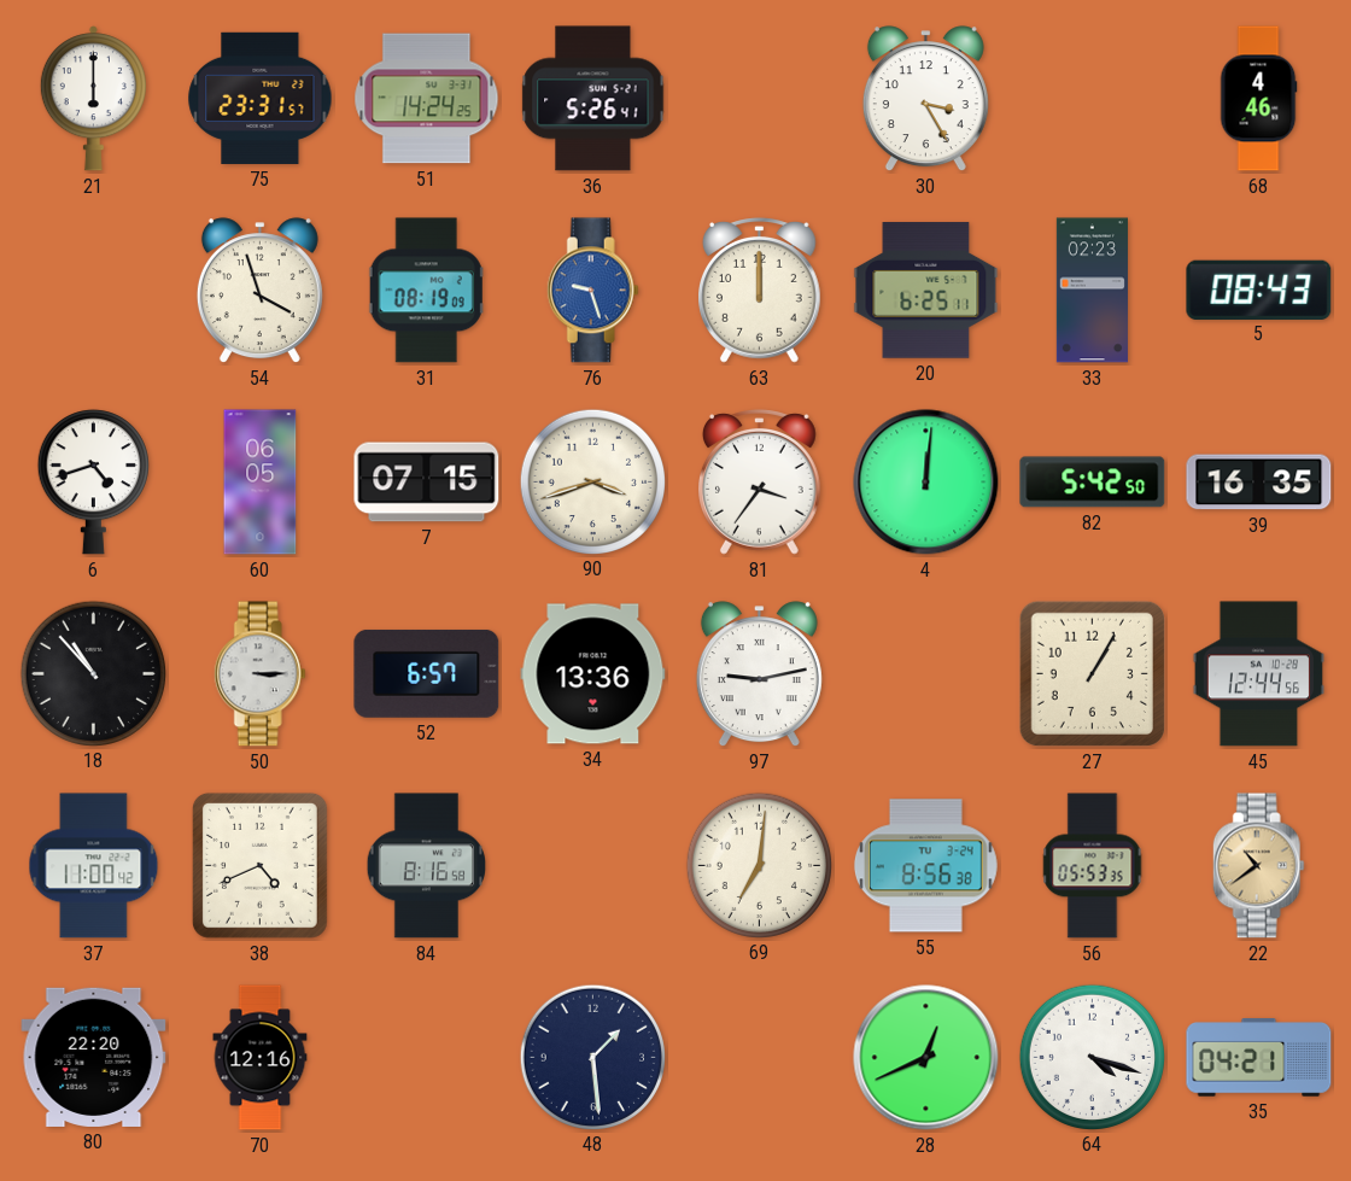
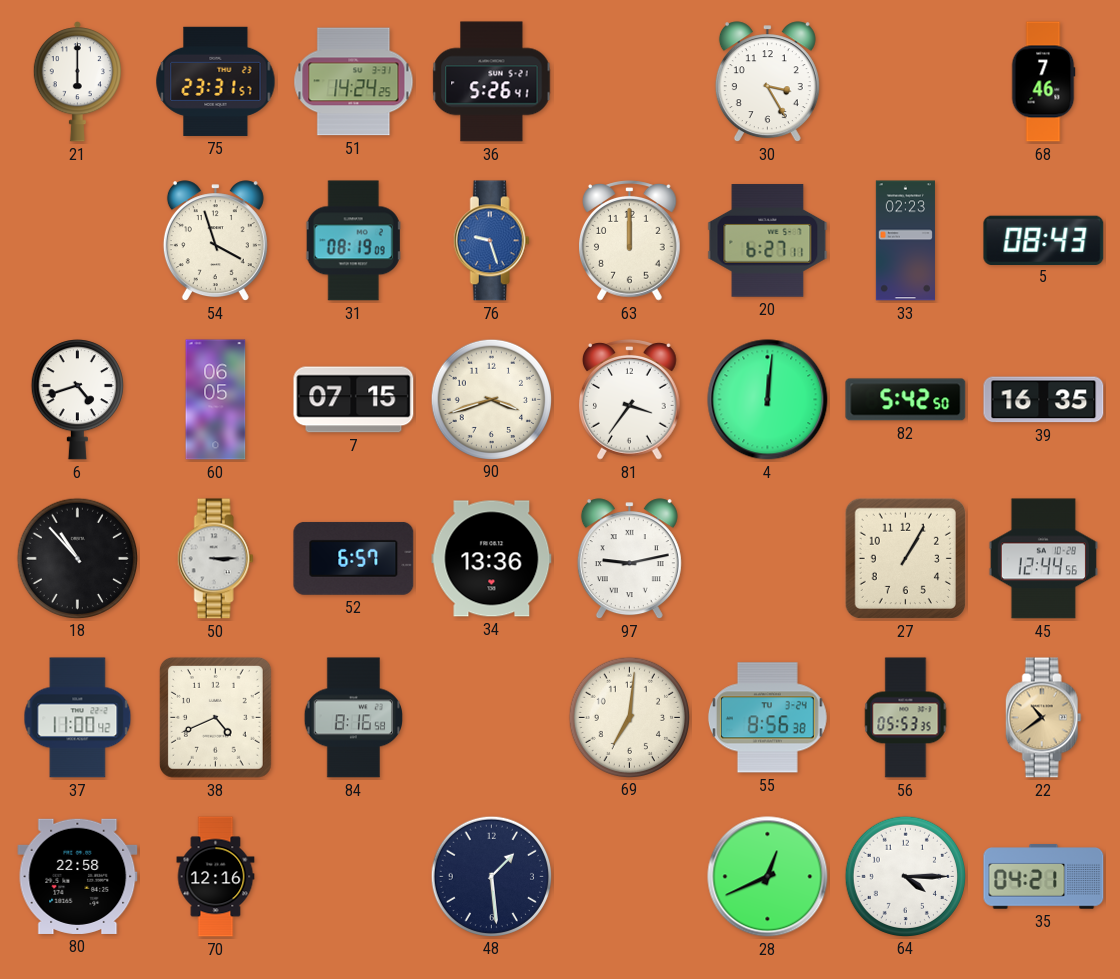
68: 4:46 -> 7:46
20: 6:25 -> 6:27
80: 22:20 -> 22:58
64: 4:18 -> 4:15
